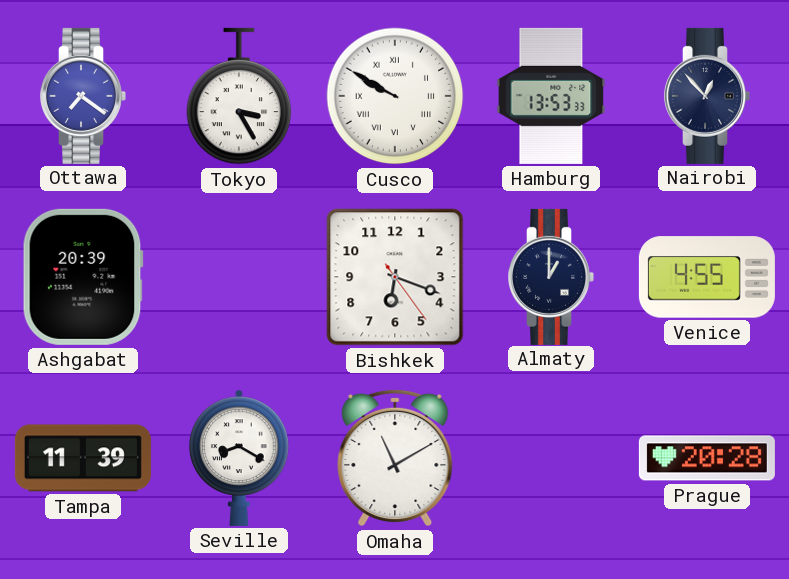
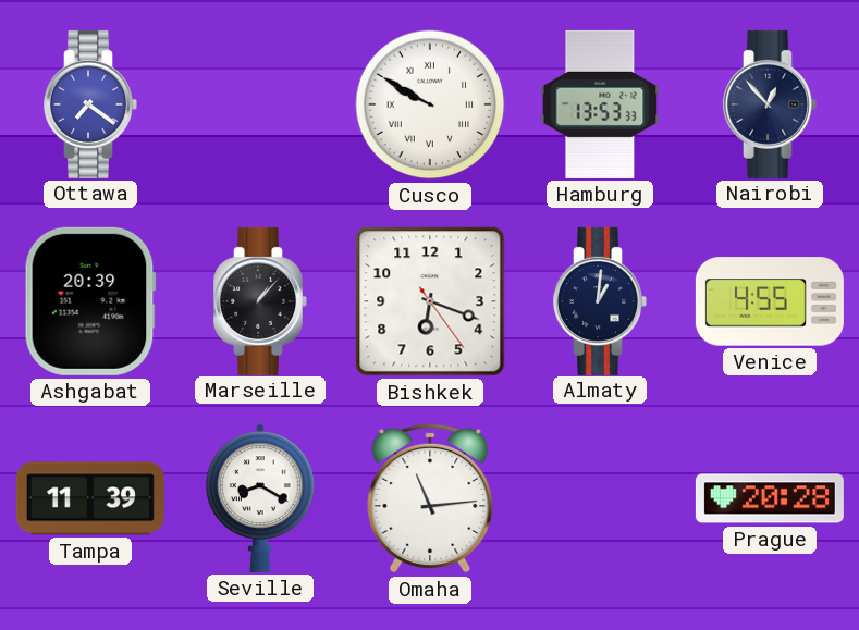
Tokyo: 3:25 -> none
Marseille: none -> 1:07
Almaty: 1:00 -> 1:01
Omaha: 11:10 -> 11:14
